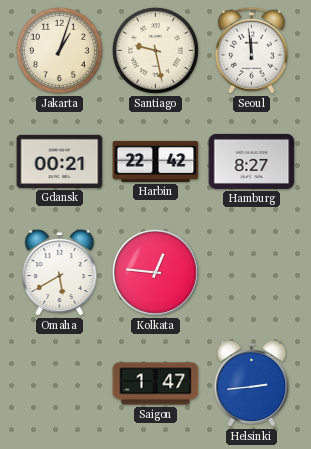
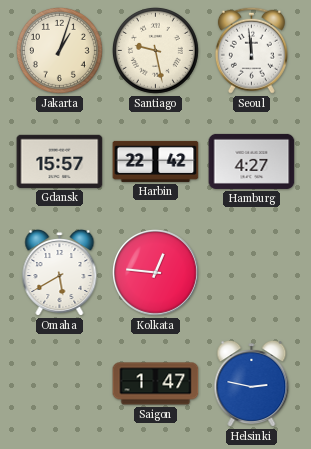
Gdansk: 00:21 -> 15:57
Hamburg: 8:27 -> 4:27
Helsinki: 2:44 -> 2:47
